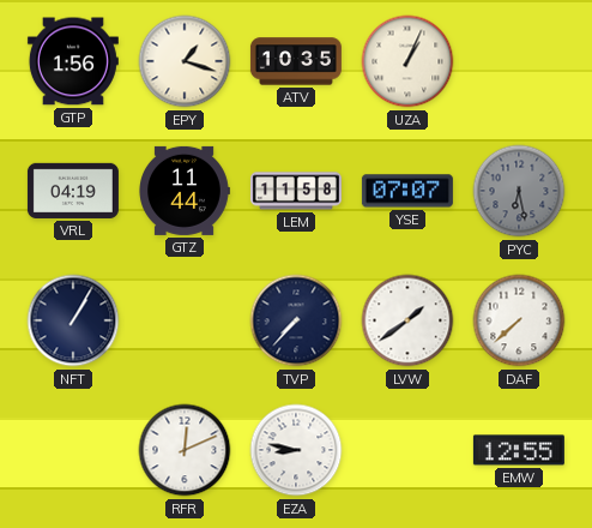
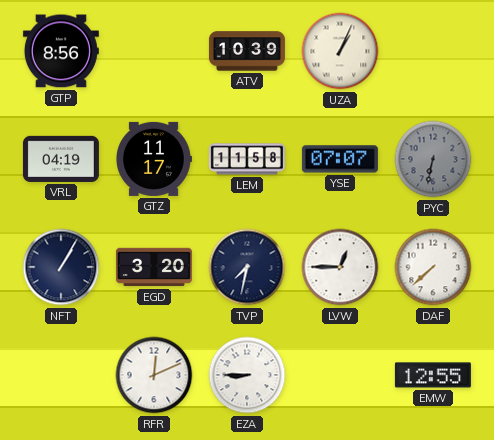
GTP: 1:56 -> 8:56
EPY: 1:18 -> none
ATV: 10:35 -> 10:39
GTZ: 11:44 -> 11:17
PYC: 6:28 -> 6:32
EGD: none -> 3:20
TVP: 7:37 -> 7:32
LVW: 1:39 -> 12:45
EZA: 8:47 -> 8:45
